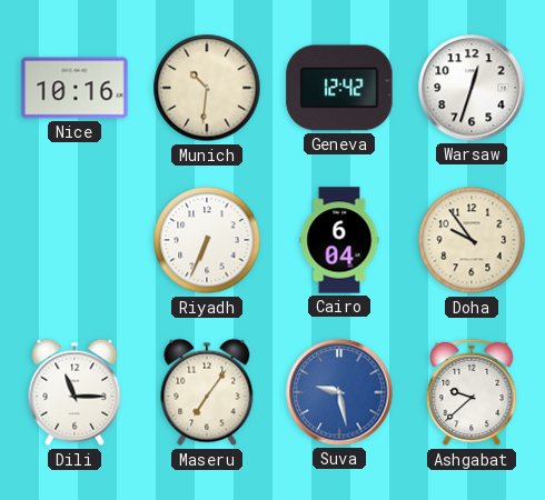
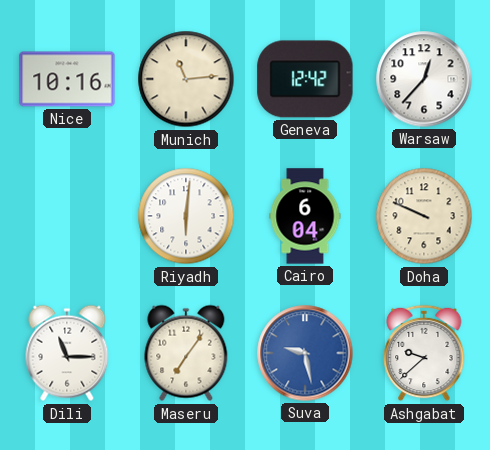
Munich: 10:31 -> 11:14
Warsaw: 12:33 -> 12:37
Riyadh: 6:34 -> 6:01
Doha: 9:54 -> 9:49
